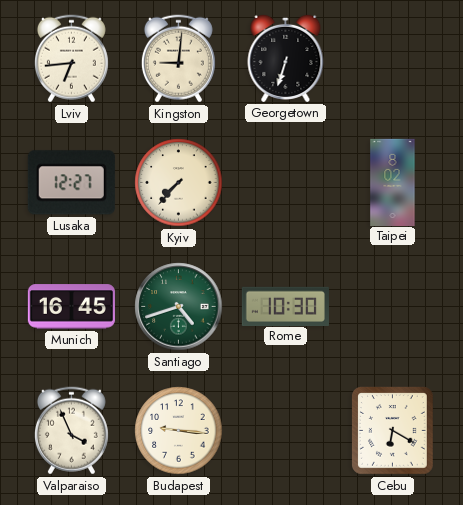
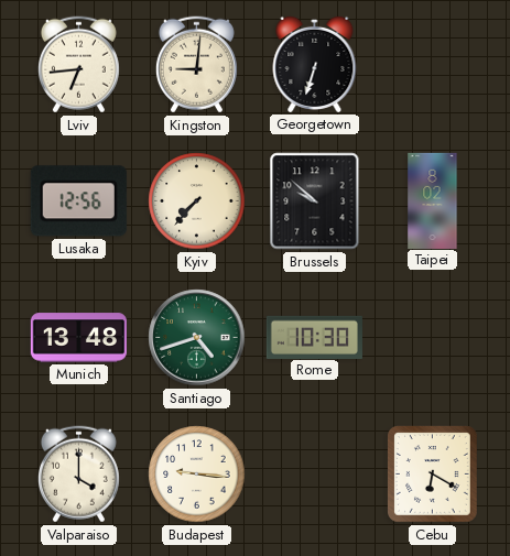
Lusaka: 12:27 -> 12:56
Brussels: none -> 9:52
Munich: 16:45 -> 13:48
Valparaiso: 3:56 -> 4:00
